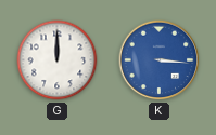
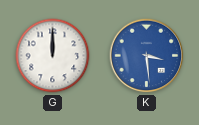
K: 3:16 -> 3:29
